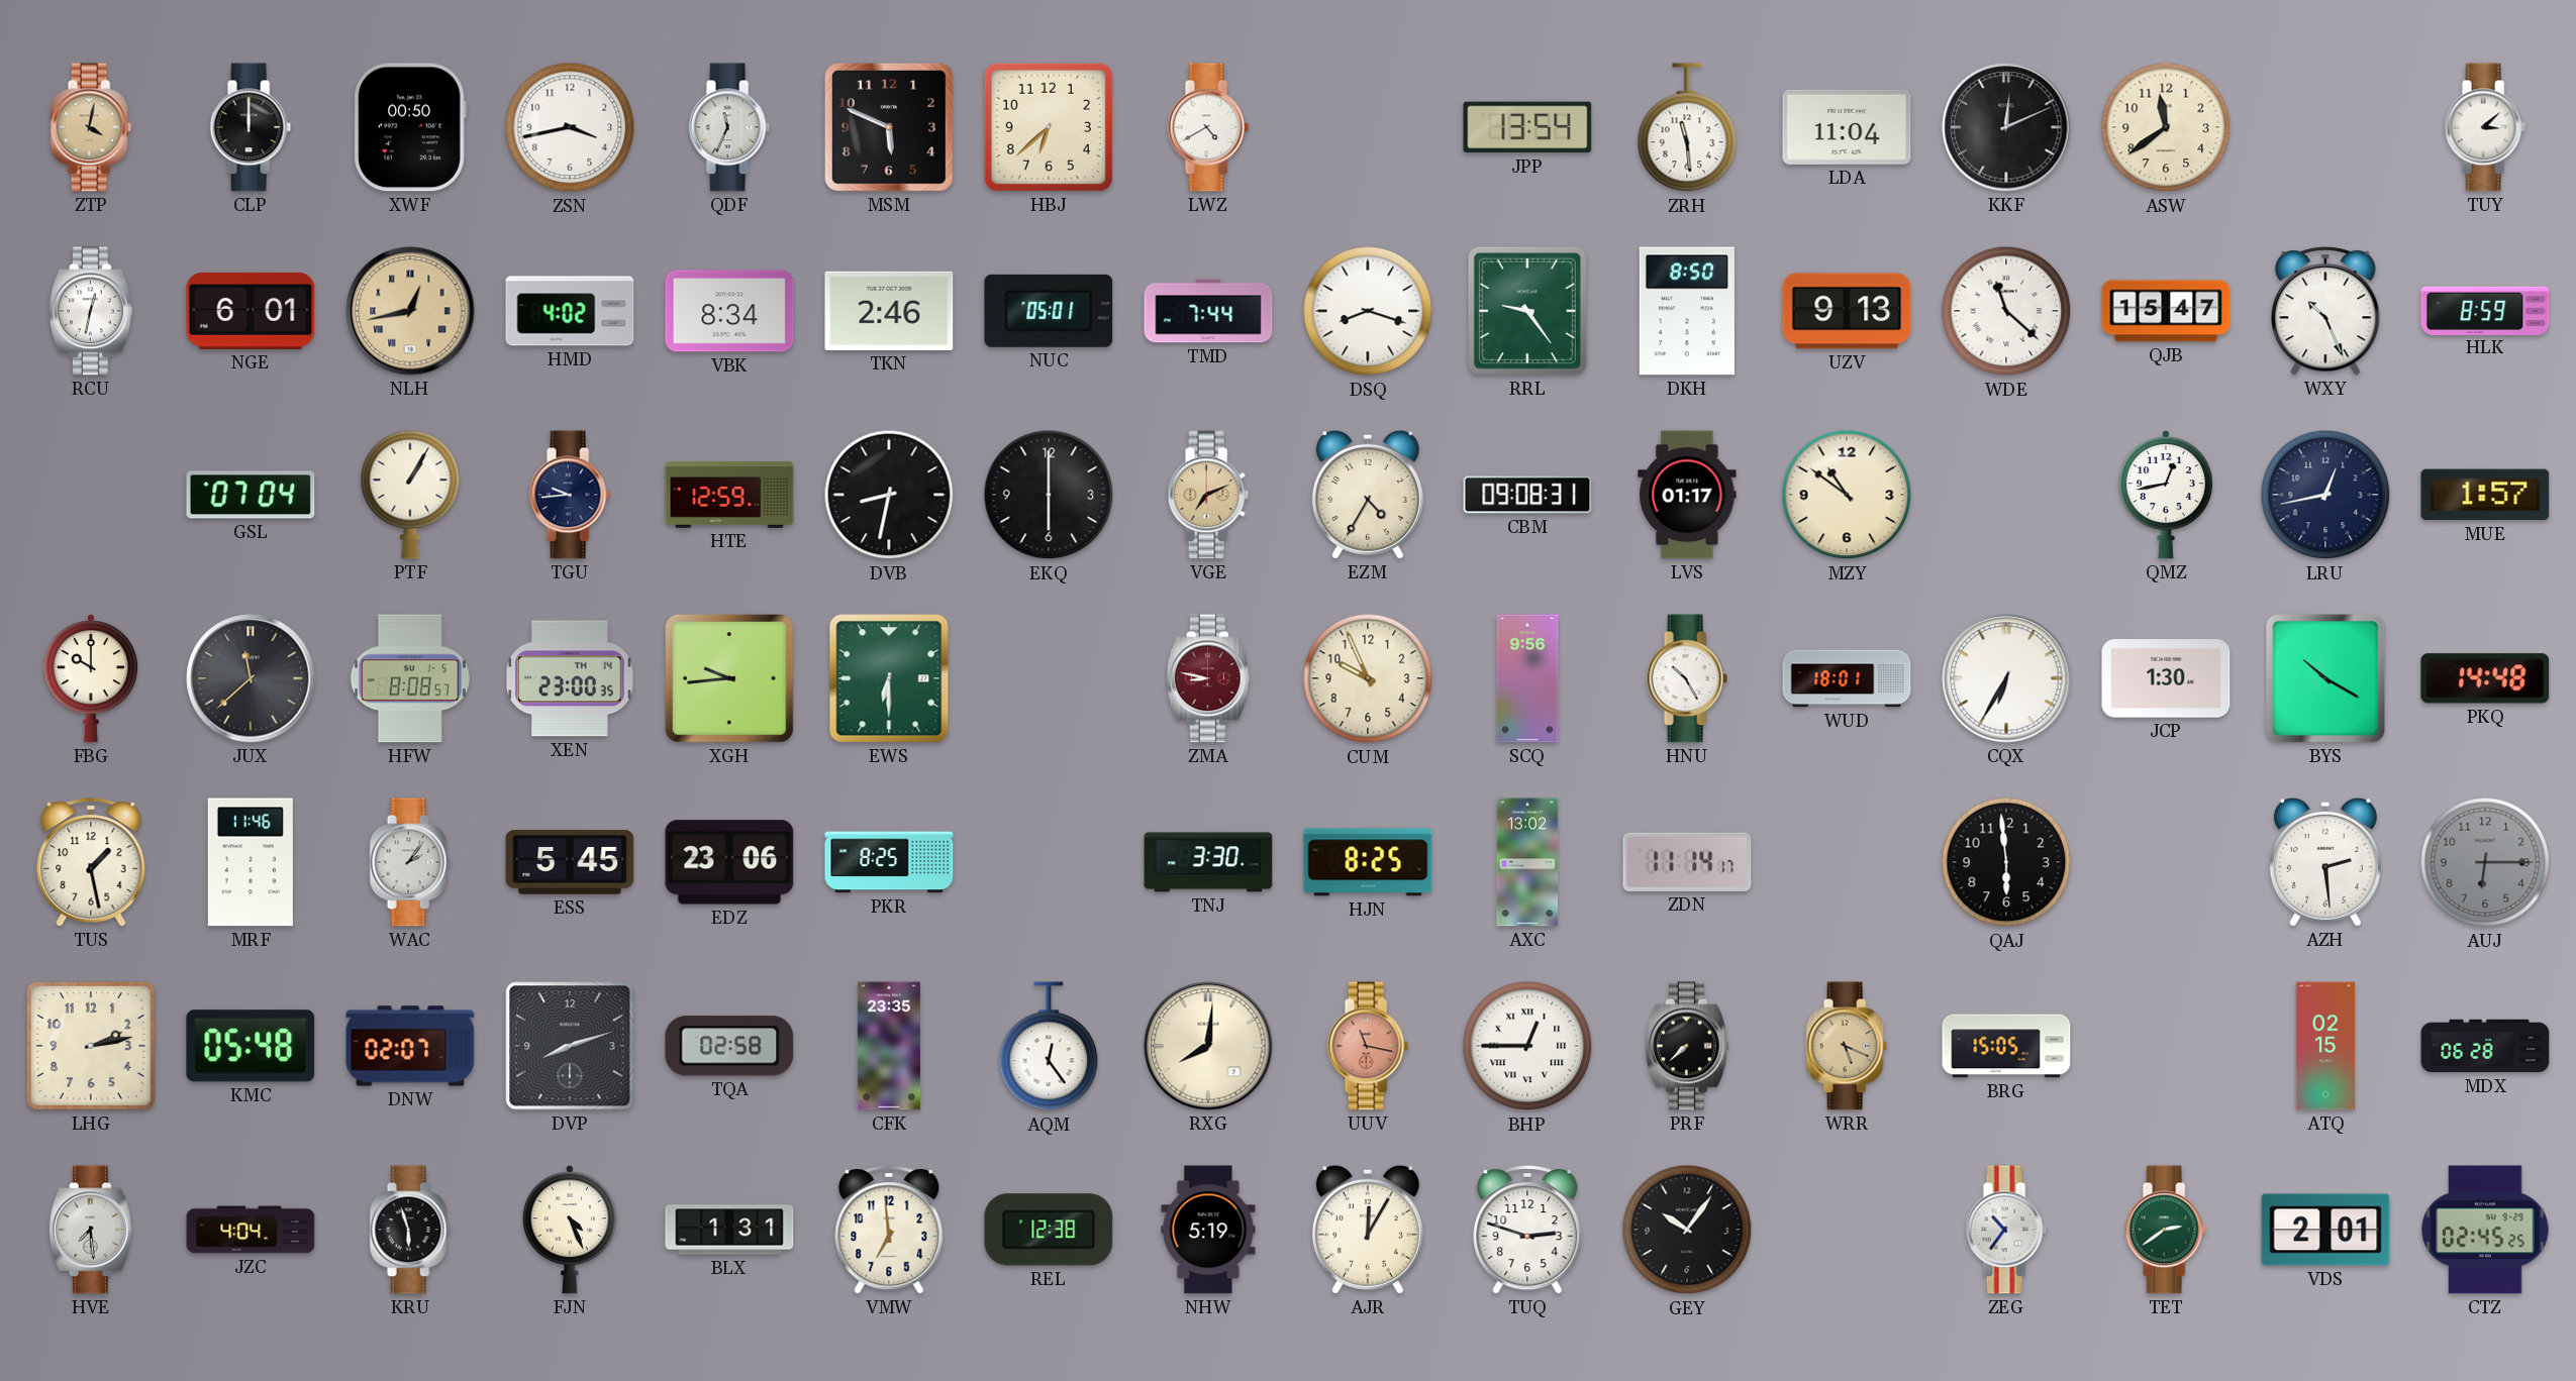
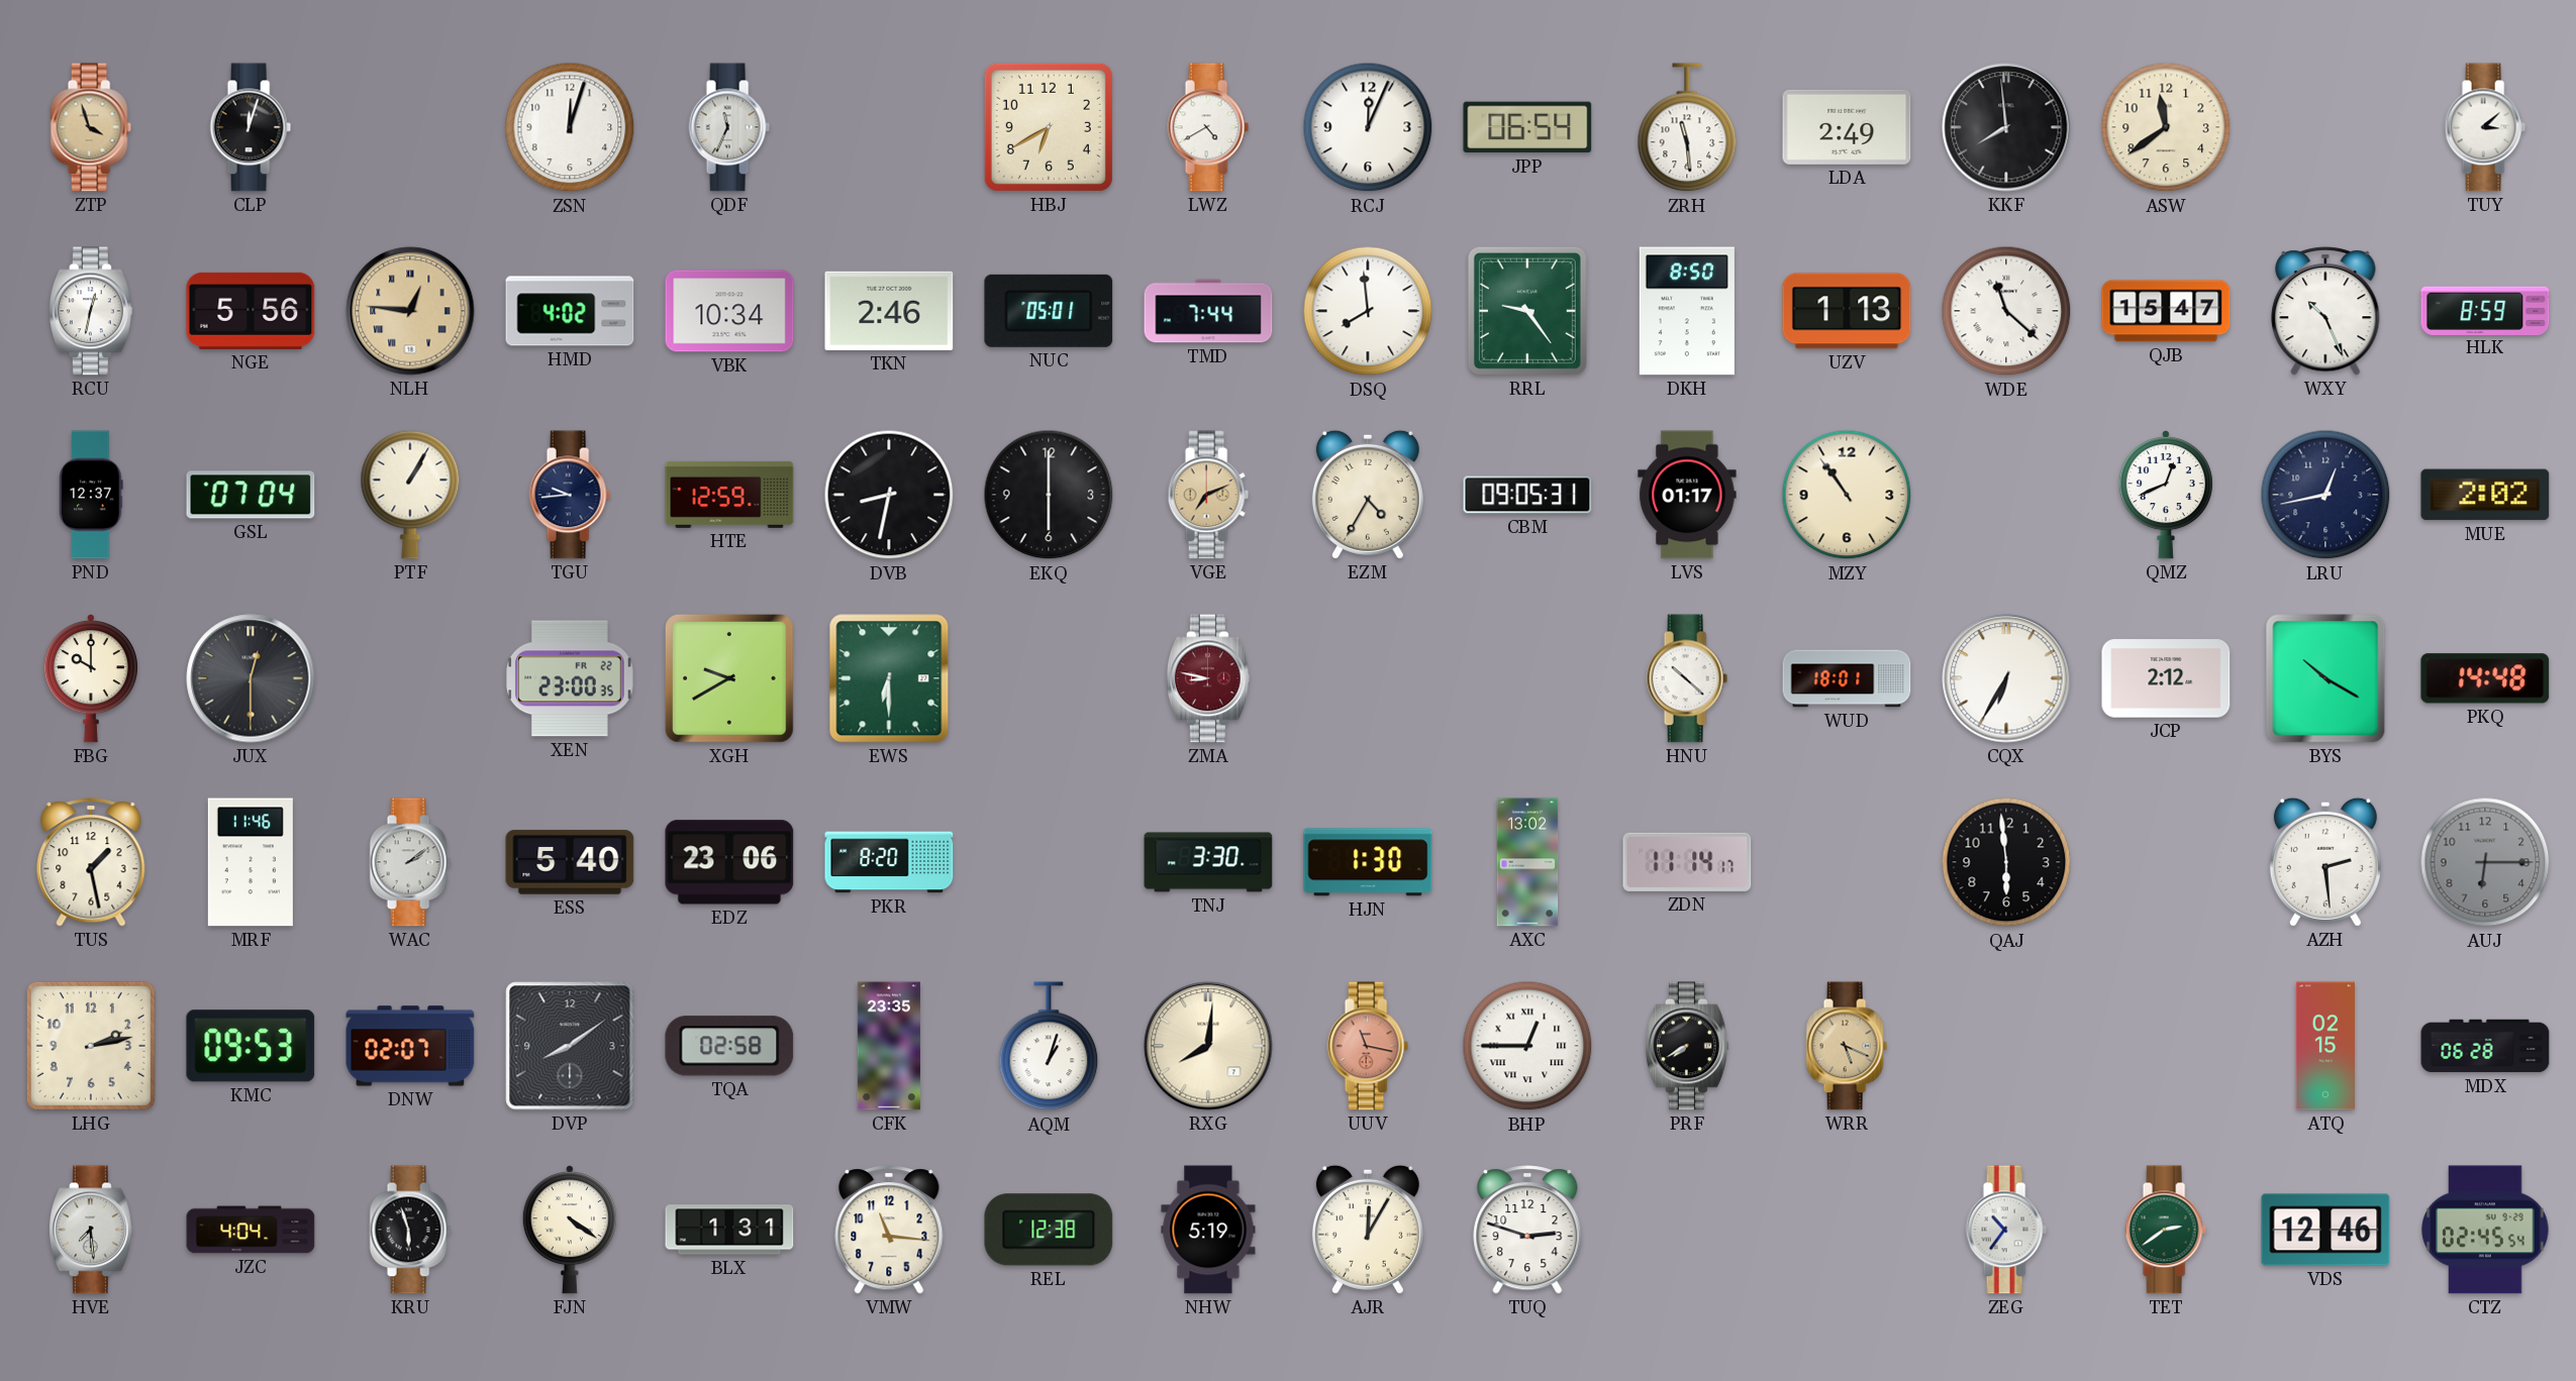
ZTP: 4:02 -> 3:57
CLP: 12:00 -> 12:03
XWF: 00:50 -> none
ZSN: 3:43 -> 12:03
MSM: 5:49 -> none
HBJ: 6:38 -> 6:40
RCJ: none -> 12:04
JPP: 13:54 -> 06:54
LDA: 11:04 -> 2:49
KKF: 12:11 -> 7:59
NGE: 6:01 -> 5:56
NLH: 12:43 -> 12:46
VBK: 8:34 -> 10:34
DSQ: 8:18 -> 7:59
UZV: 9:13 -> 1:13
PND: none -> 12:37
CBM: 09:08 -> 09:05
MZY: 10:51 -> 10:54
QMZ: 12:43 -> 12:41
MUE: 1:57 -> 2:02
JUX: 11:38 -> 12:30
HFW: 8:08 -> none
XEN date: TH 14 -> FR 22
XGH: 9:44 -> 9:40
CUM: 9:56 -> none
SCQ: 9:56 -> none
HNU: 10:25 -> 10:22
JCP: 1:30 -> 2:12
WAC: 2:06 -> 2:09
ESS: 5:45 -> 5:40
PKR: 8:25 -> 8:20
HJN: 8:25 -> 1:30
KMC: 05:48 -> 09:53
DVP: 8:12 -> 8:09
AQM: 12:24 -> 1:03
PRF: 7:38 -> 7:40
BRG: 15:05 -> none
FJN: 4:26 -> 4:21
VMW: 6:59 -> 11:16
GEY: 10:06 -> none
VDS: 2:01 -> 12:46
CTZ: 02:45:25 -> 02:45:54
